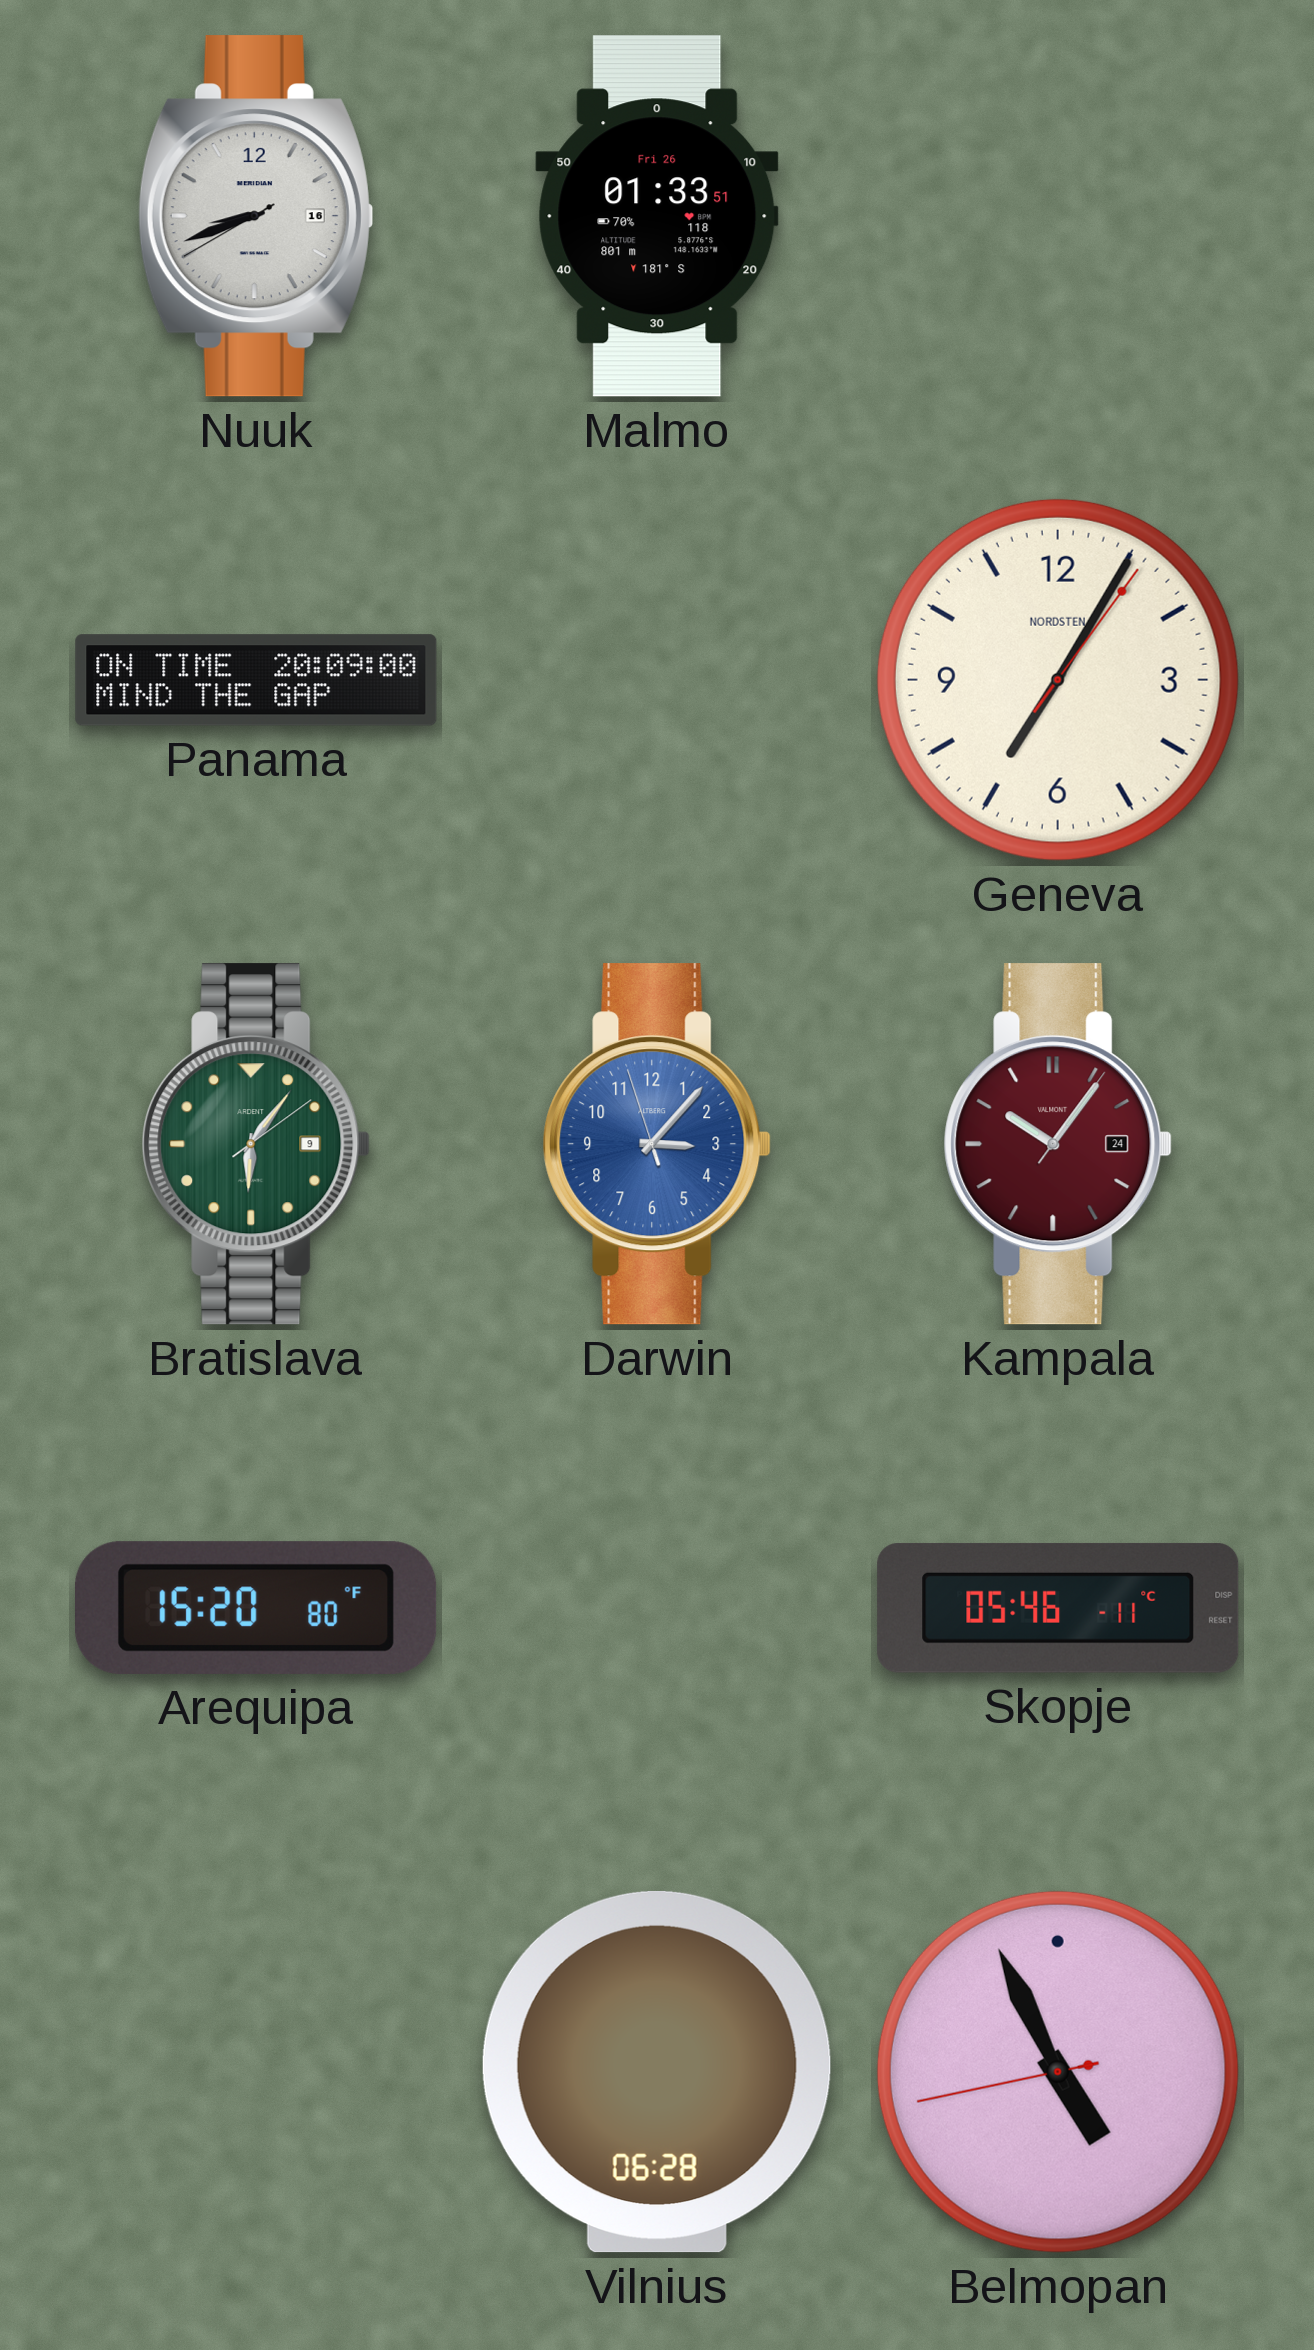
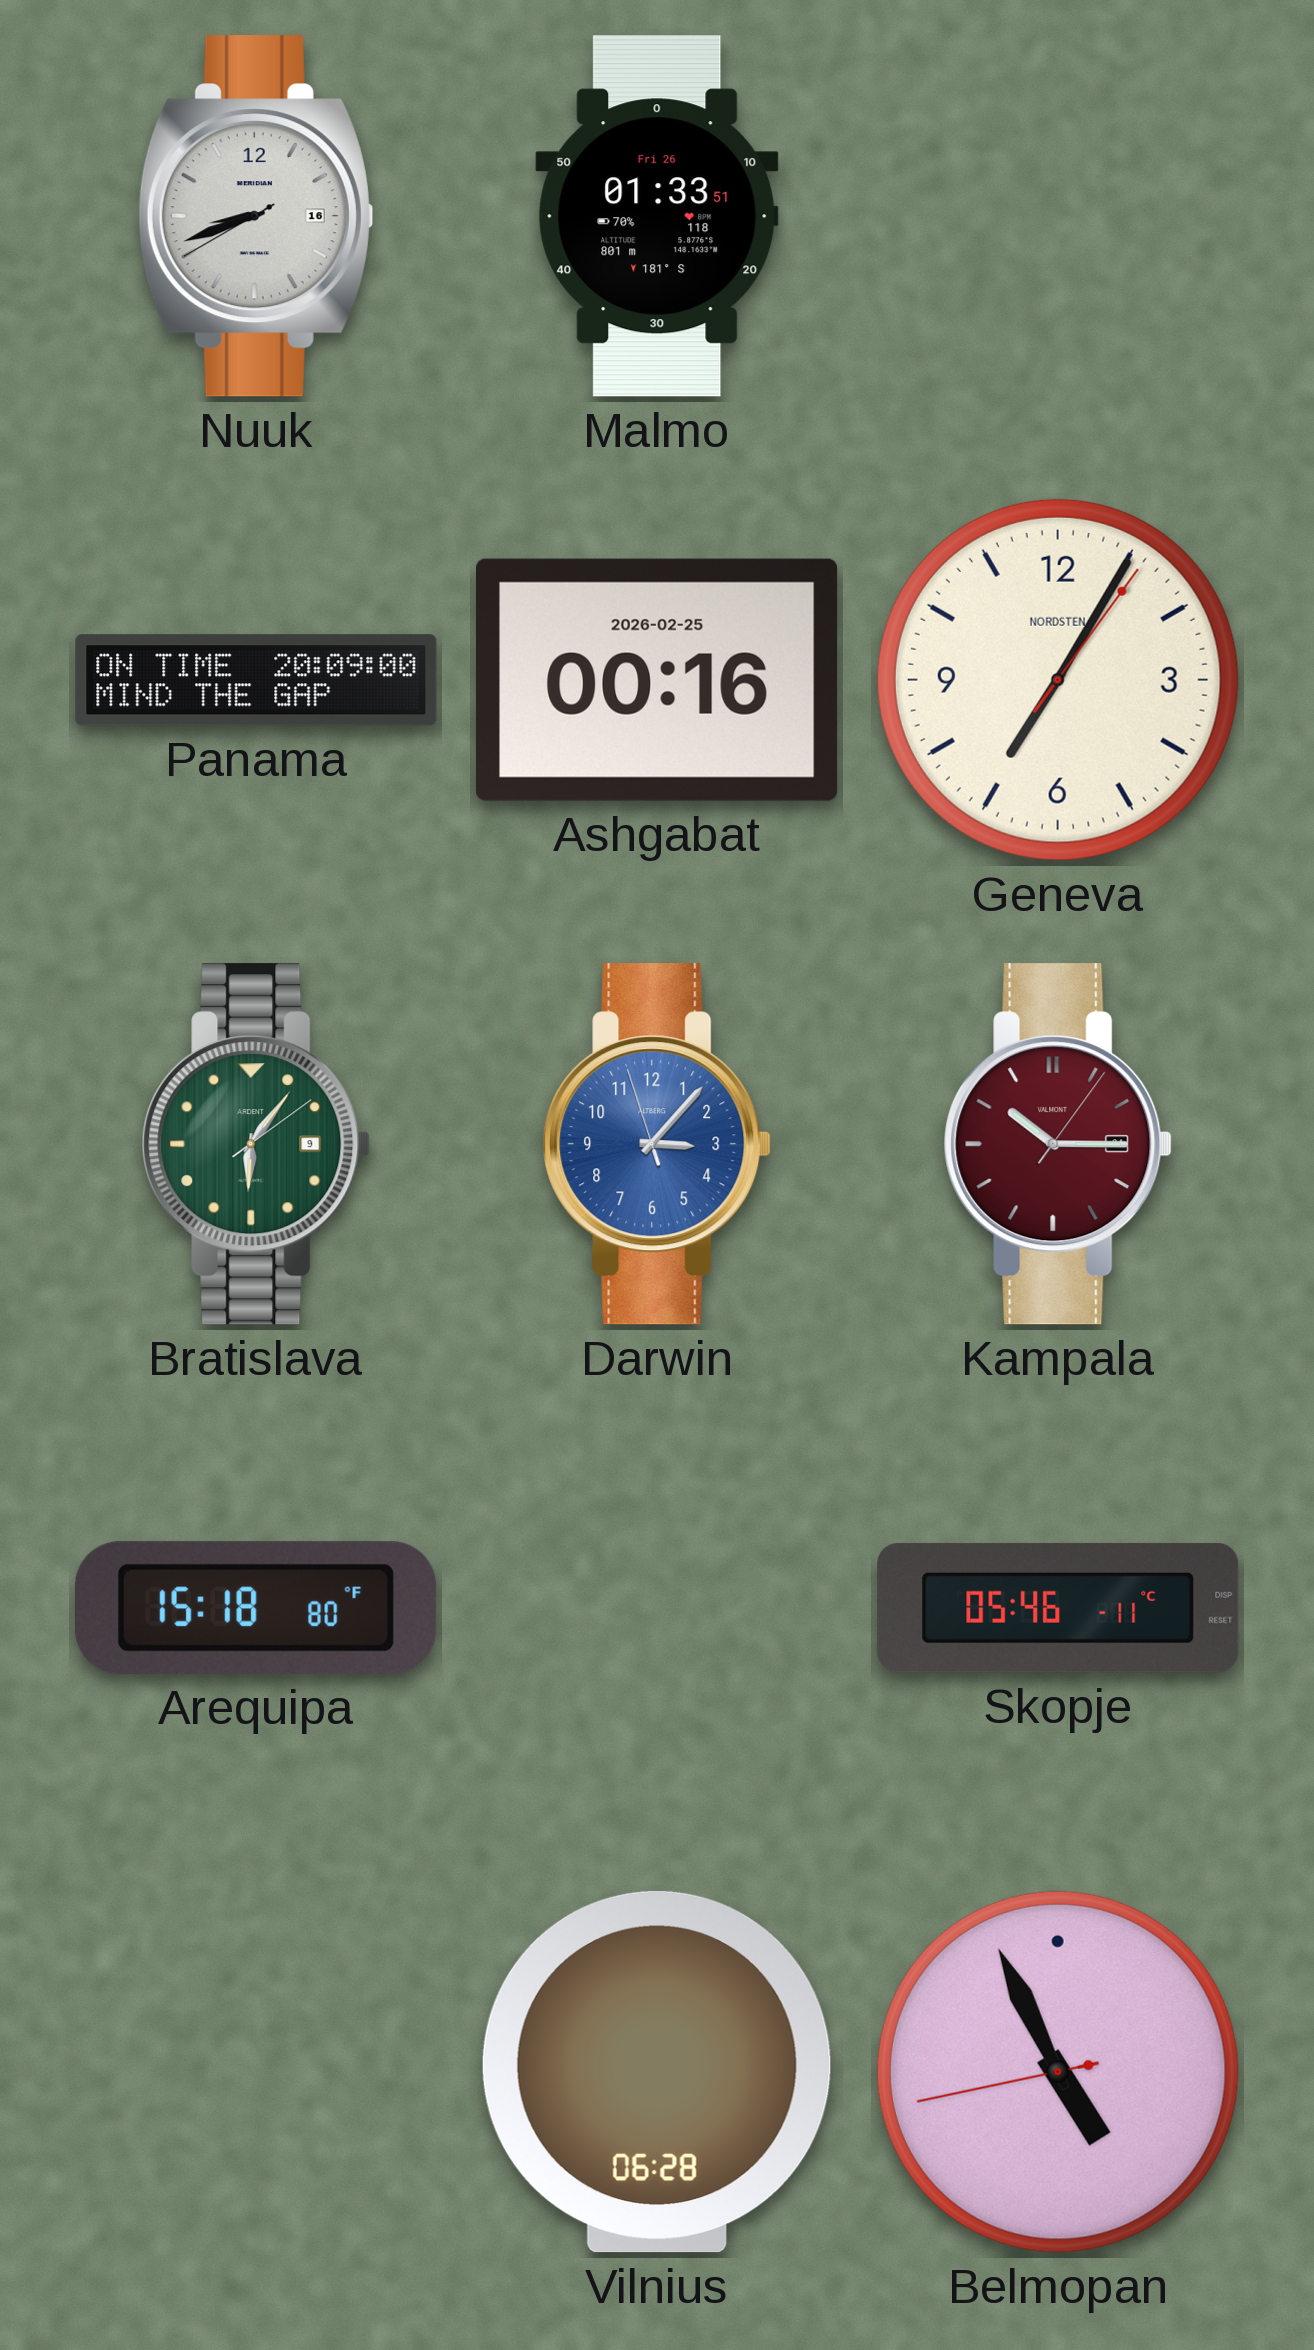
Ashgabat: none -> 00:16
Kampala: 10:06 -> 10:15
Arequipa: 15:20 -> 15:18
